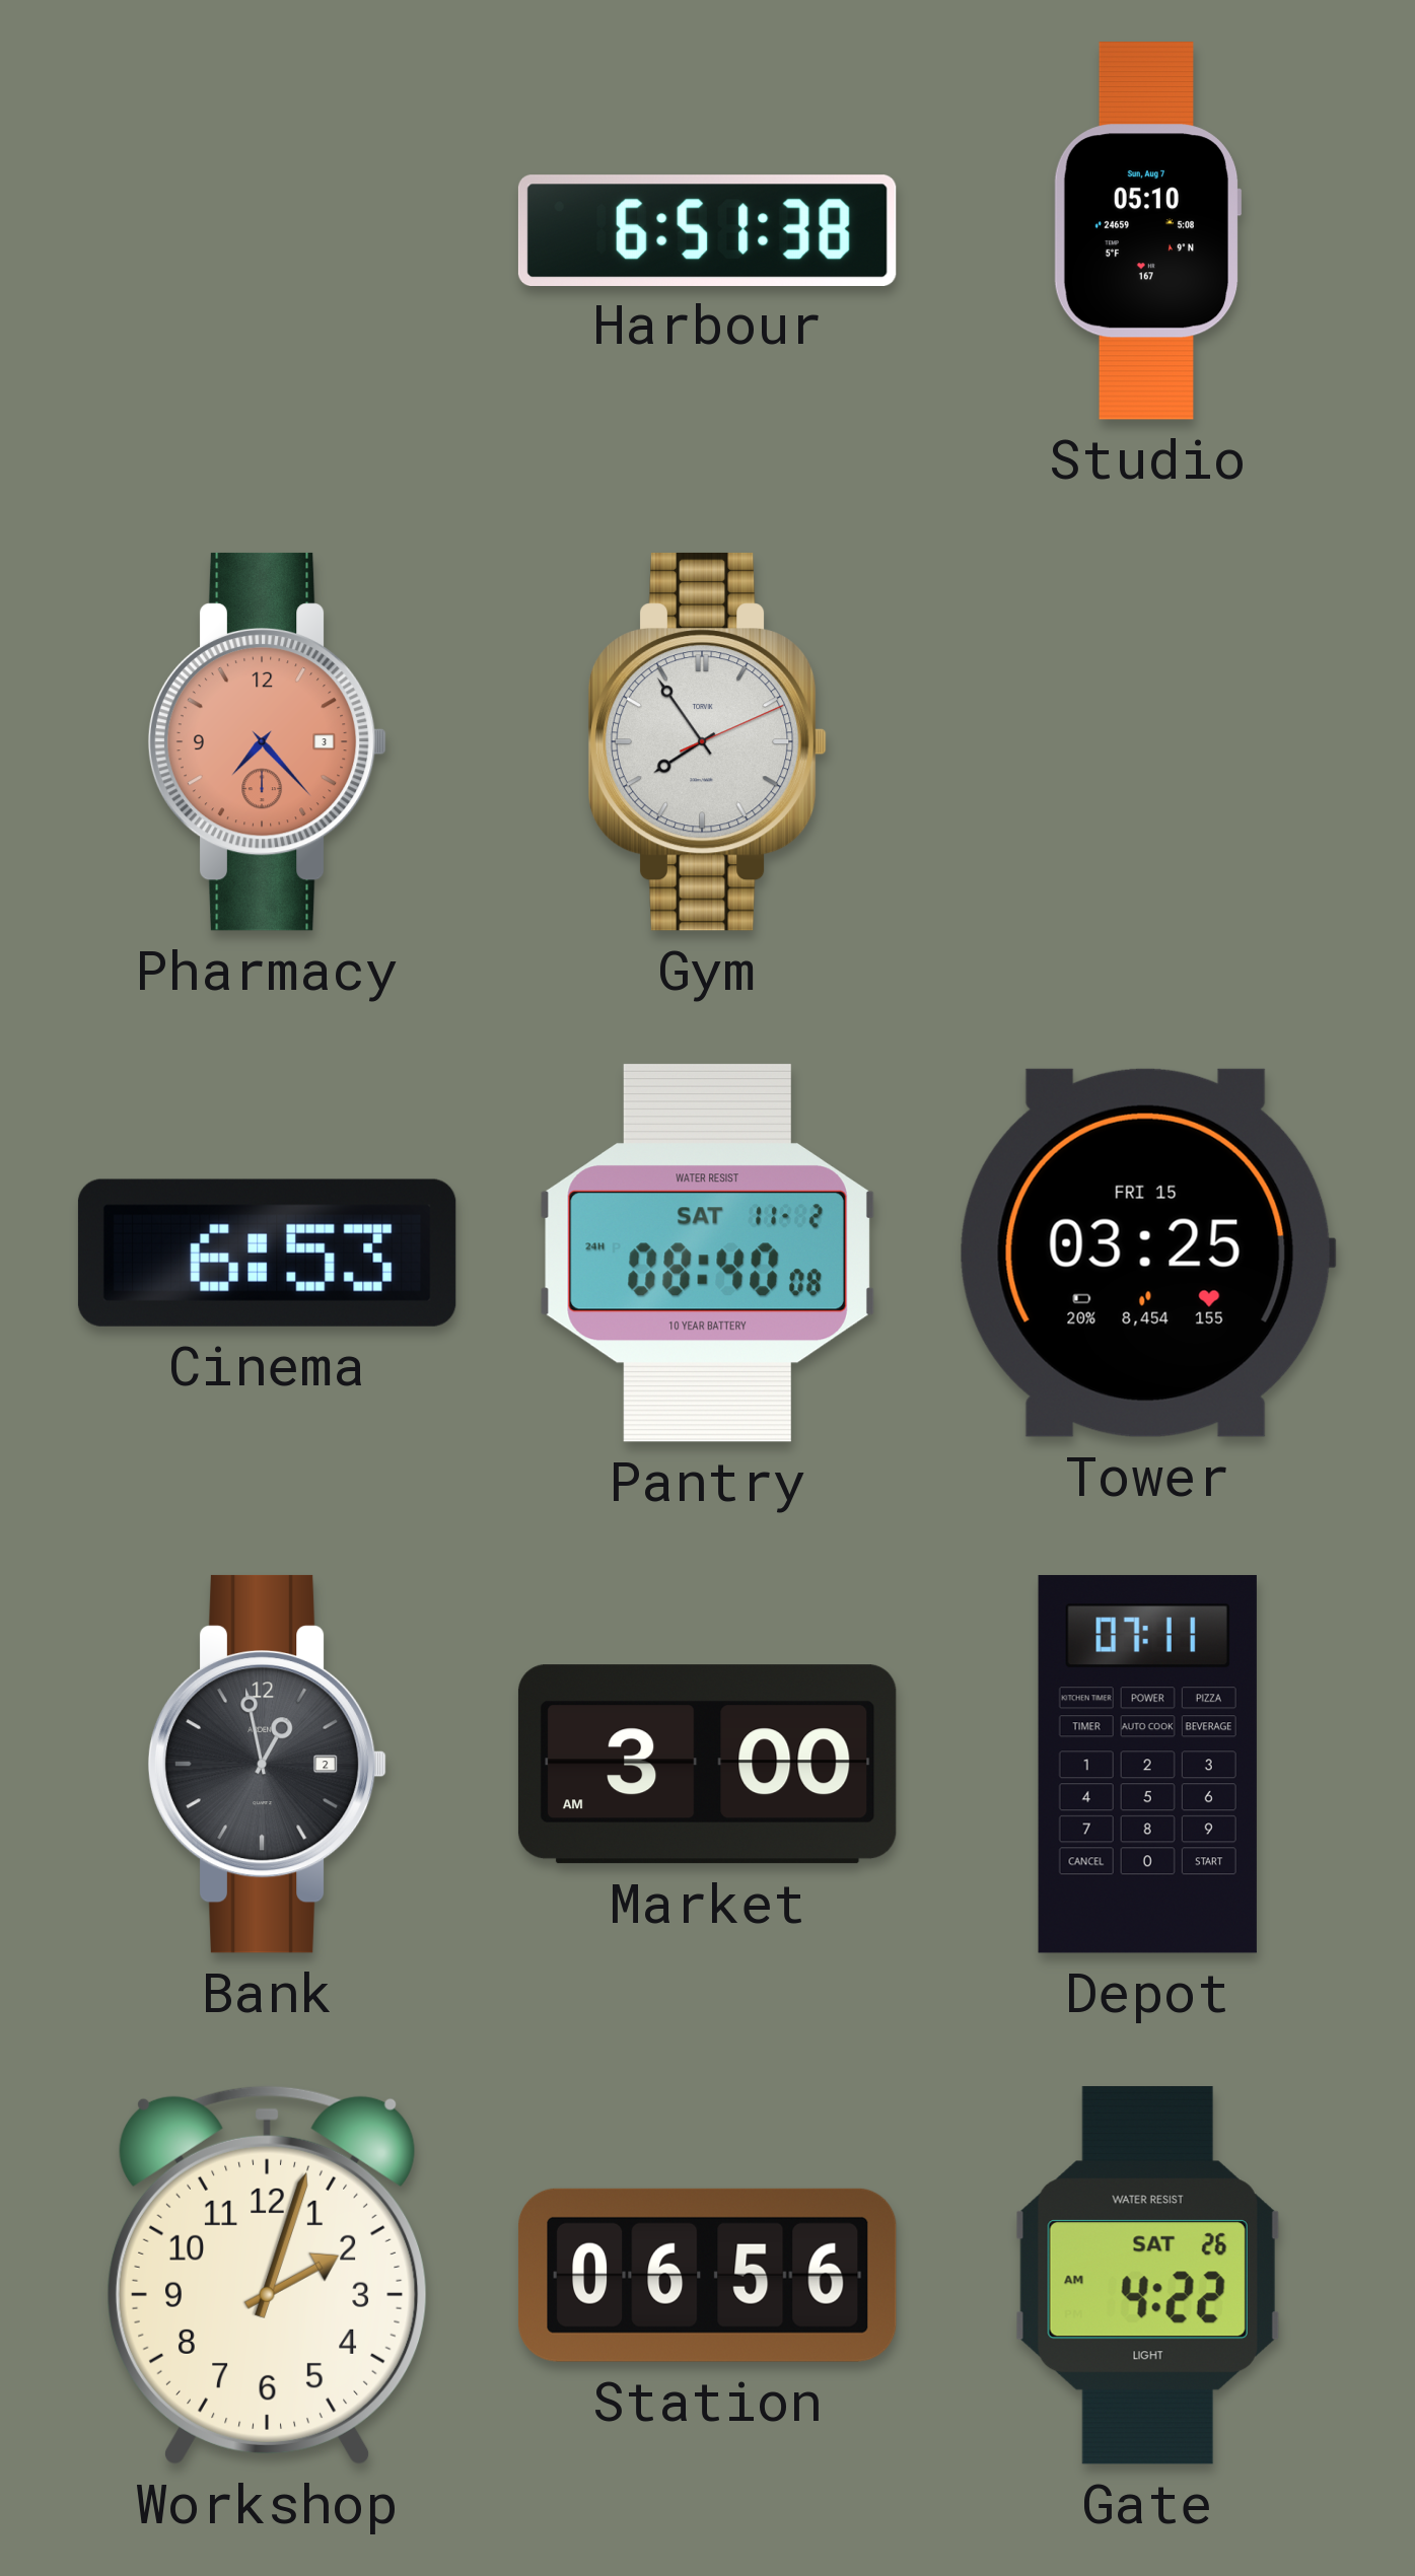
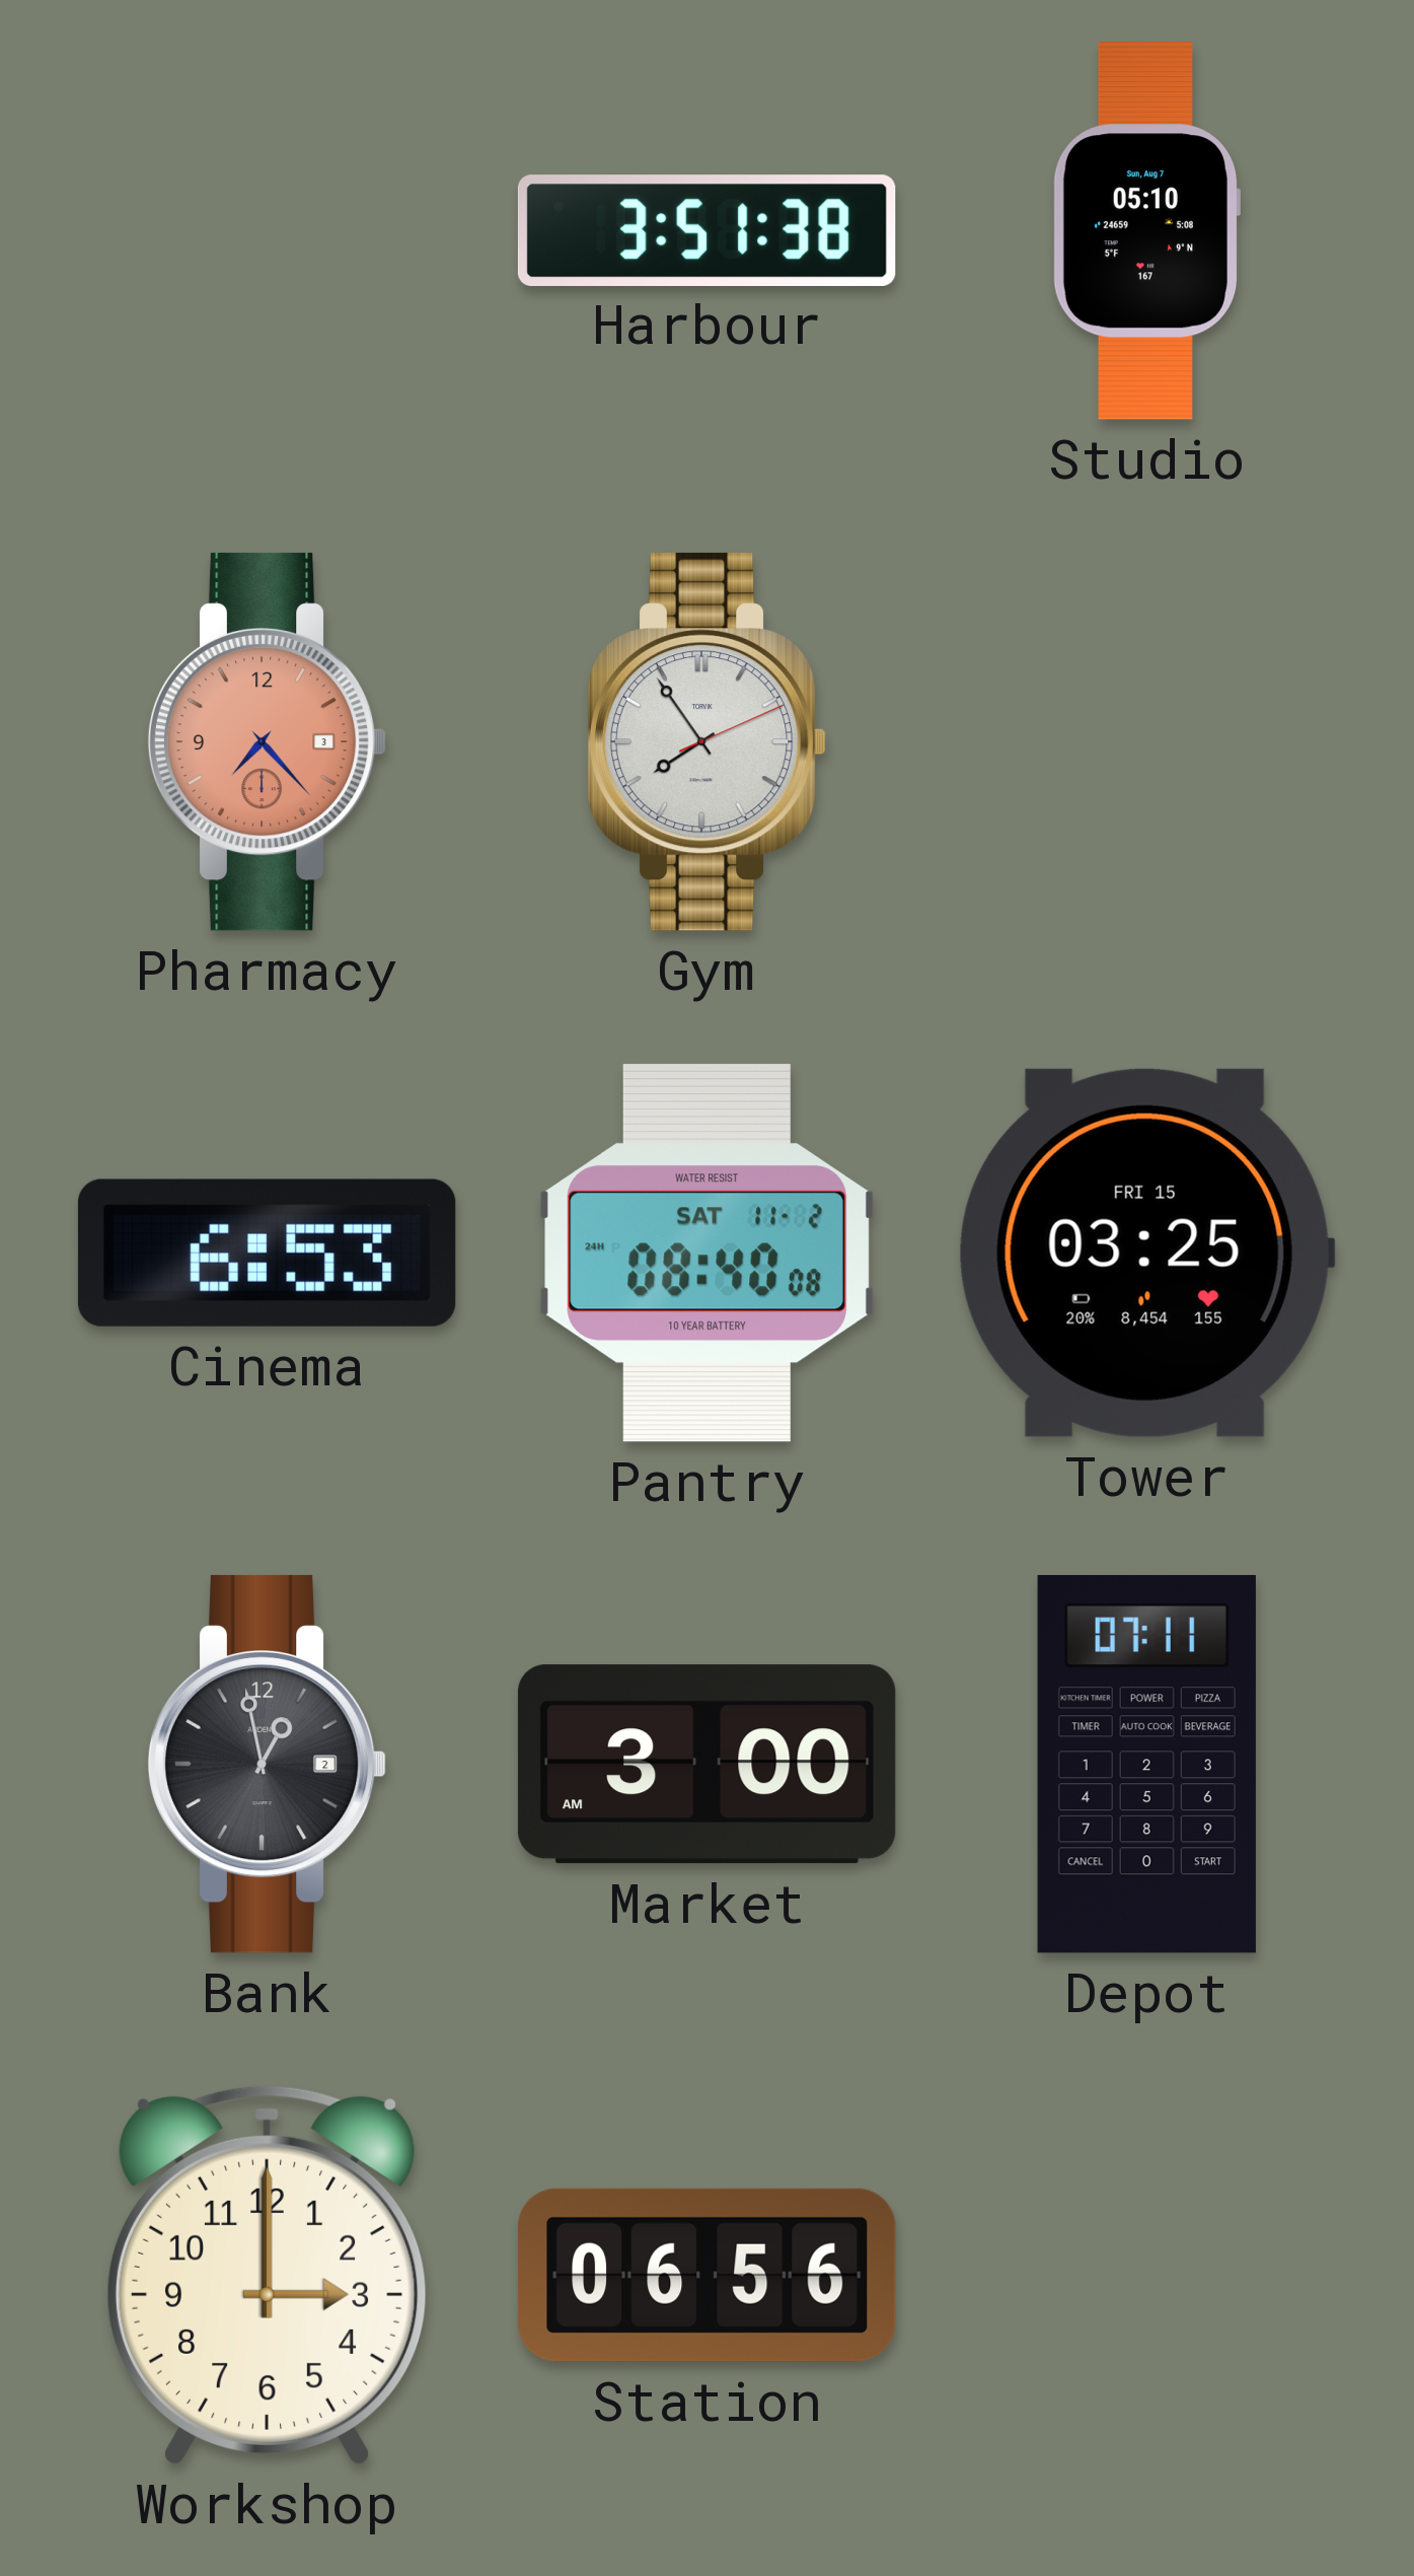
Harbour: 6:51 -> 3:51
Workshop: 2:03 -> 3:00
Gate: 4:22 -> none
